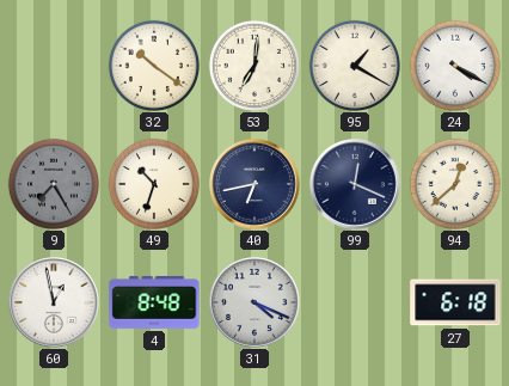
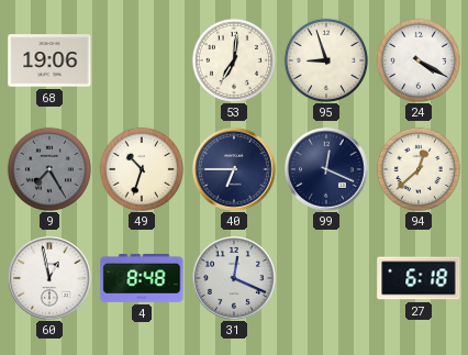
68: none -> 19:06
32: 10:21 -> none
95: 1:20 -> 8:57
40: 6:43 -> 6:45
31: 4:19 -> 12:19
